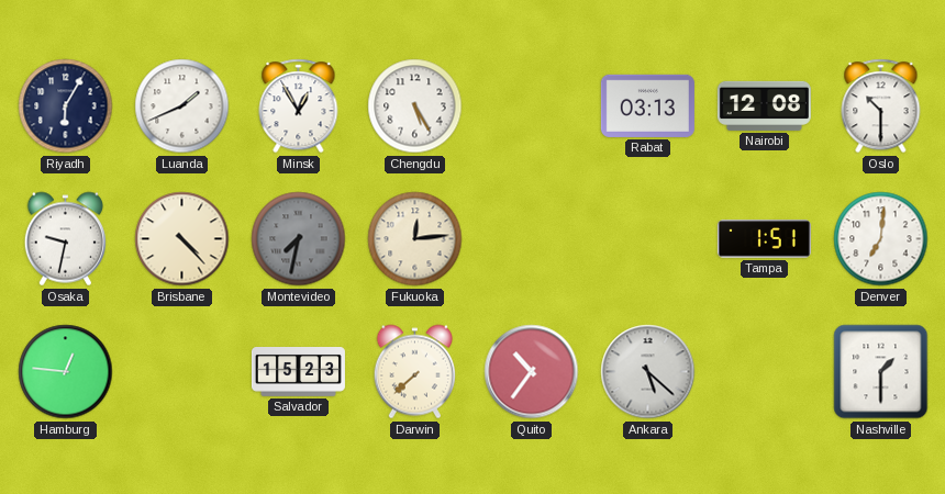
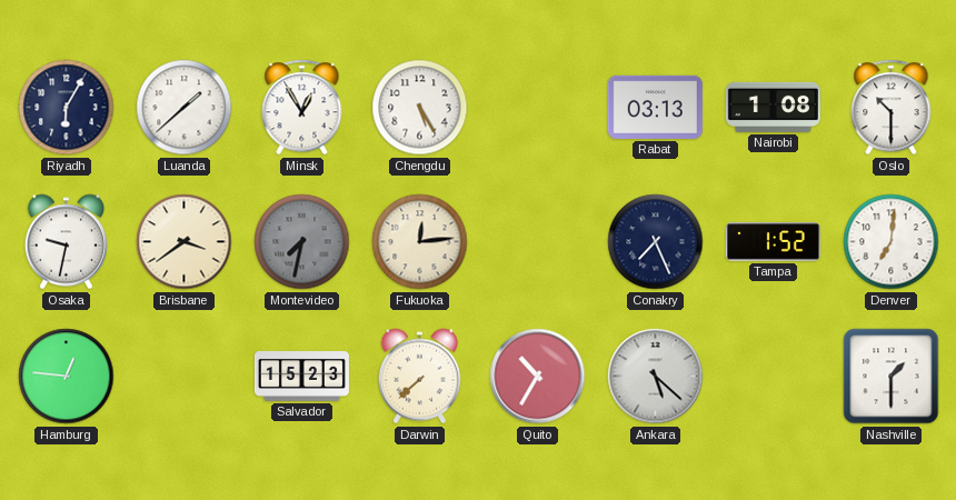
Luanda: 1:41 -> 1:38
Nairobi: 12:08 -> 1:08
Brisbane: 4:23 -> 3:39
Conakry: none -> 7:26
Tampa: 1:51 -> 1:52
Quito: 10:36 -> 10:35
